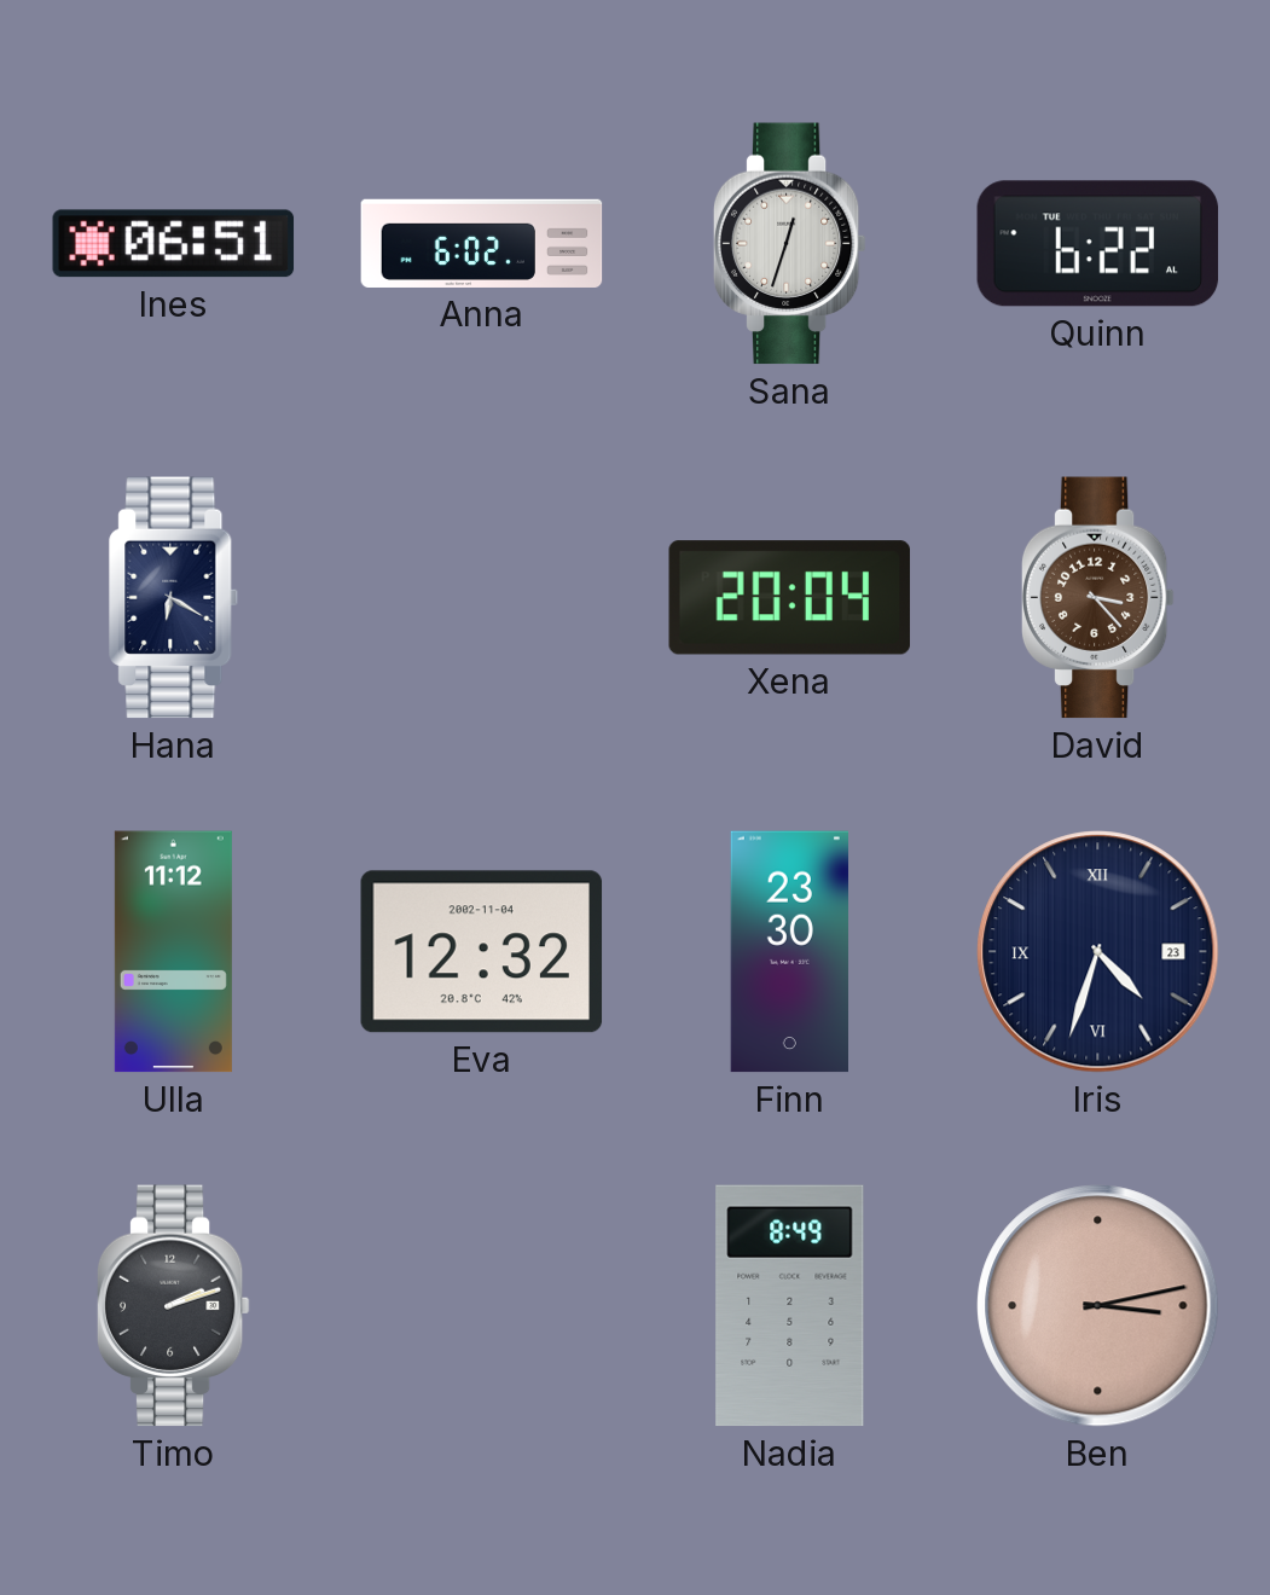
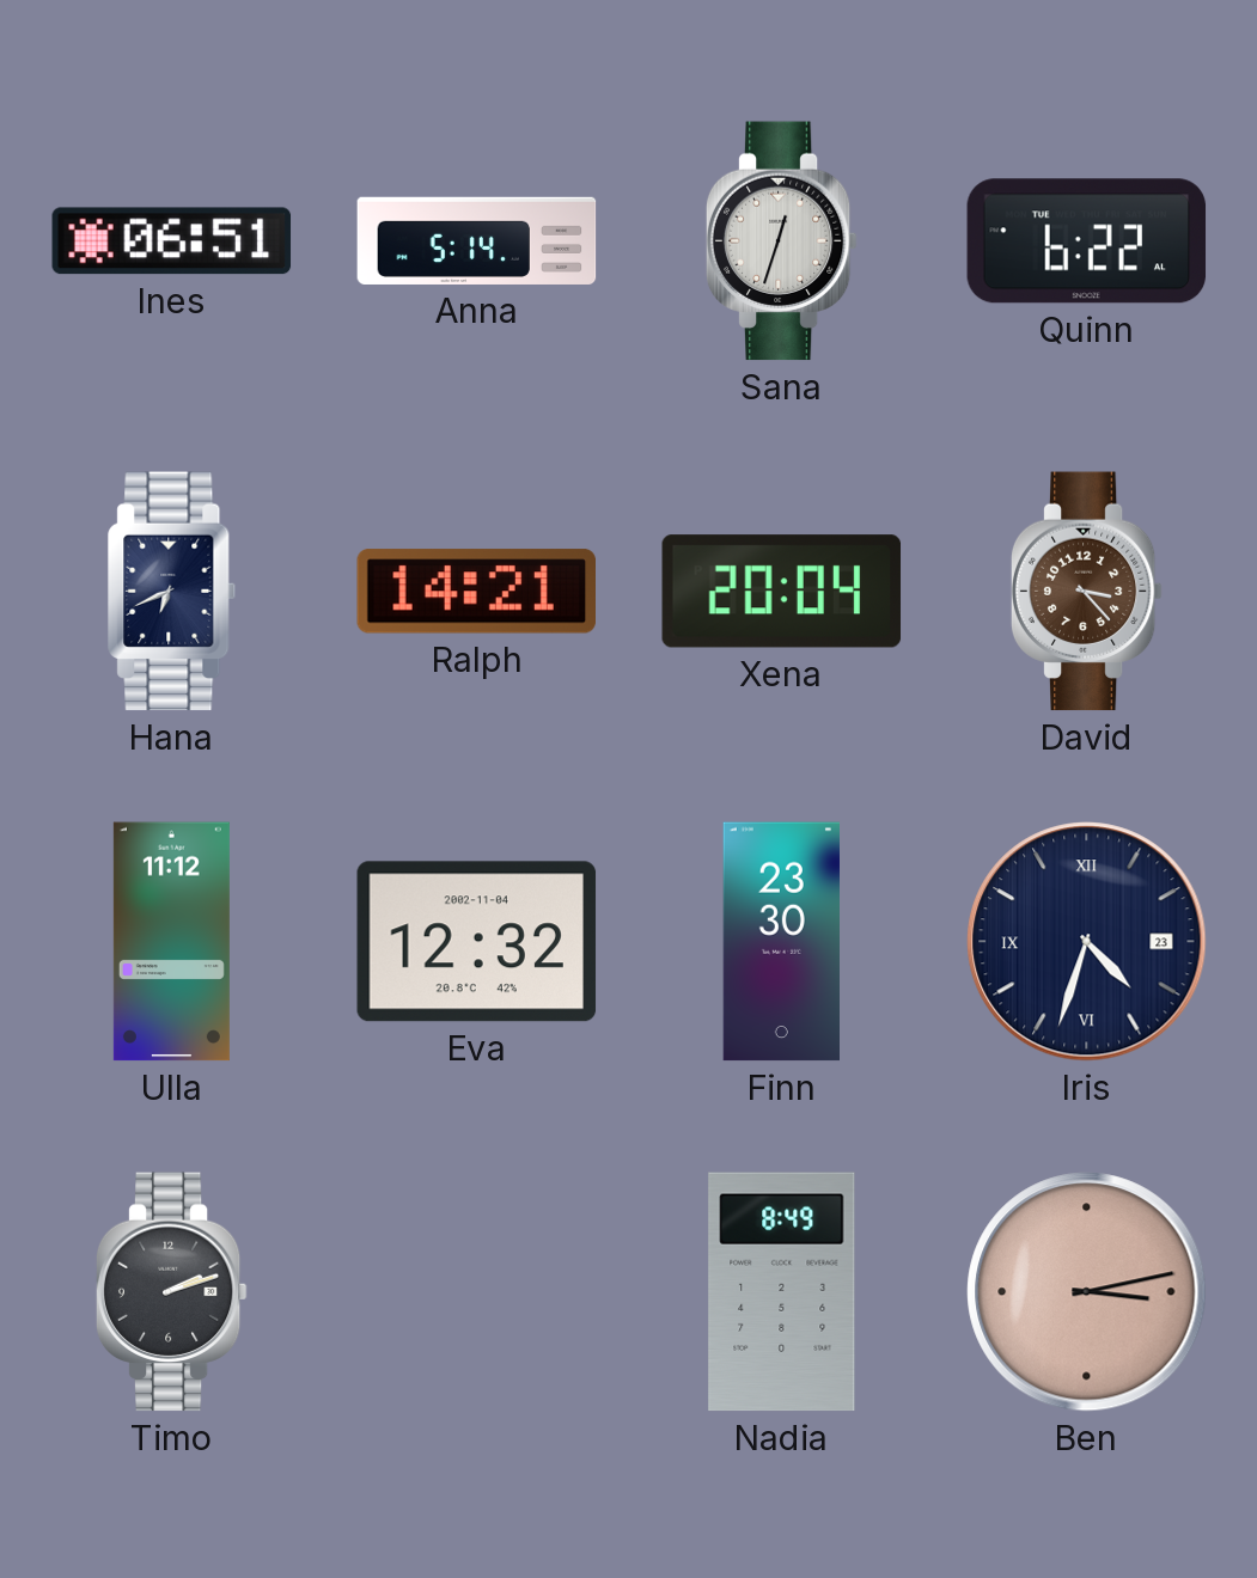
Anna: 6:02 -> 5:14
Hana: 6:20 -> 6:41
Ralph: none -> 14:21
